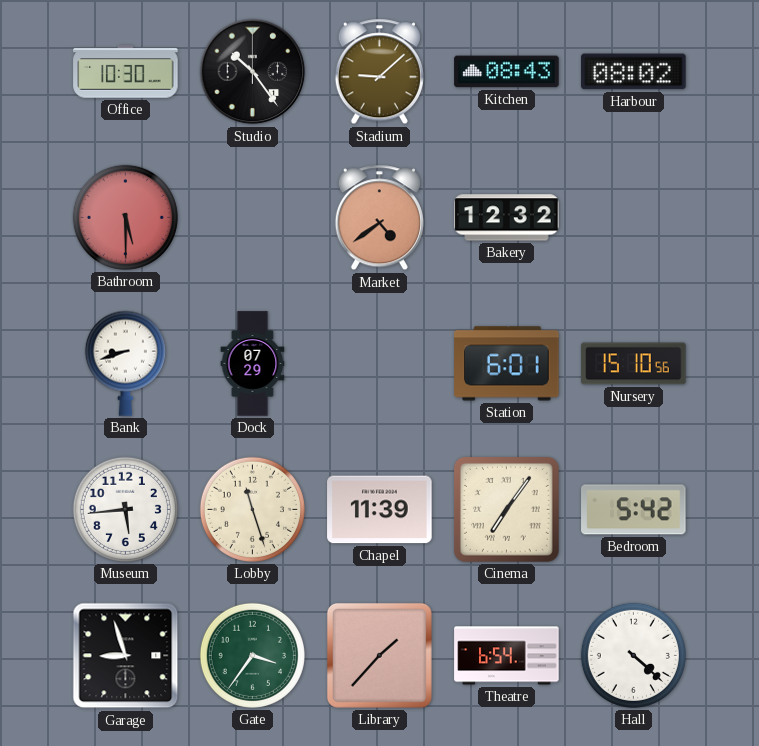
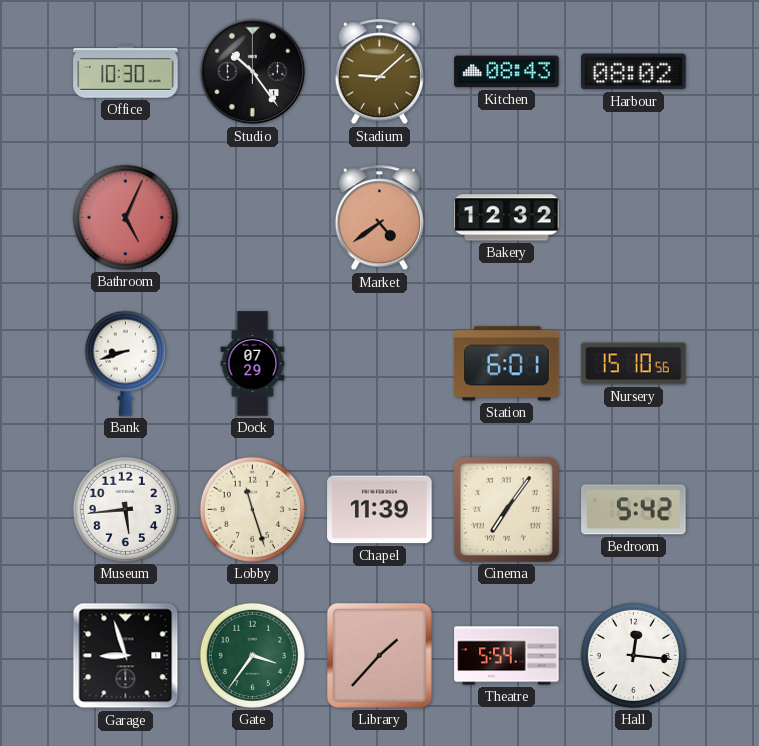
Bathroom: 5:30 -> 5:04
Theatre: 6:54 -> 5:54
Hall: 4:22 -> 12:16
